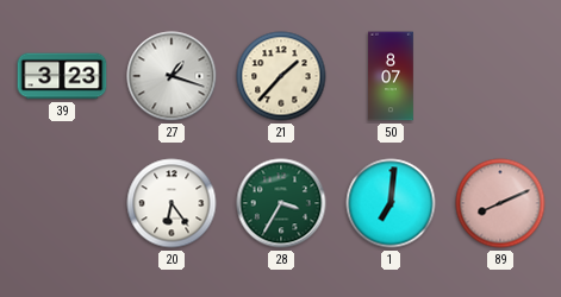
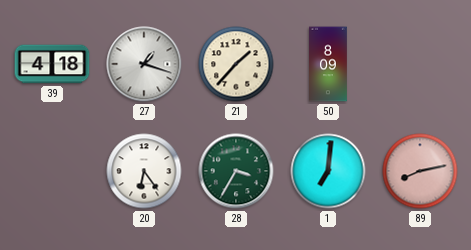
39: 3:23 -> 4:18
50: 8:07 -> 8:09
89: 8:11 -> 8:13
